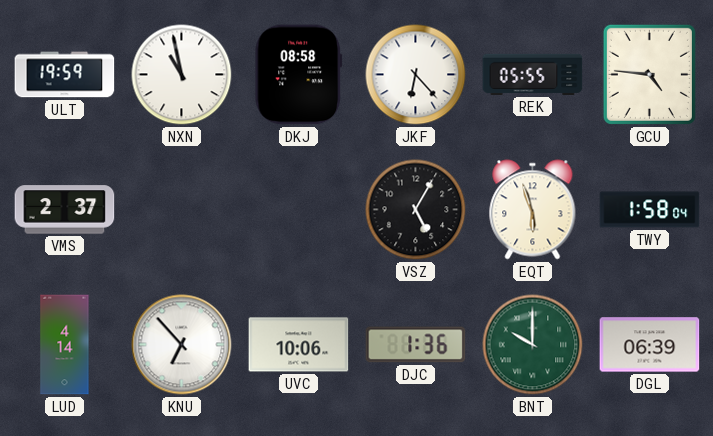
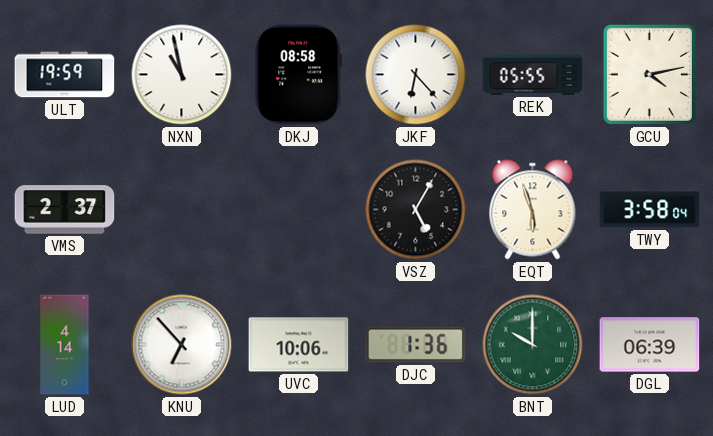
GCU: 4:46 -> 4:13
TWY: 1:58 -> 3:58
